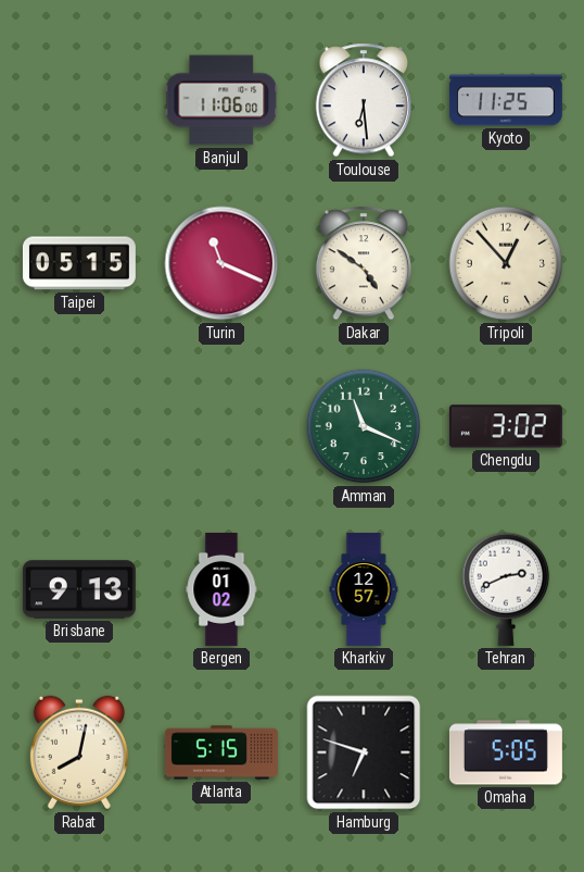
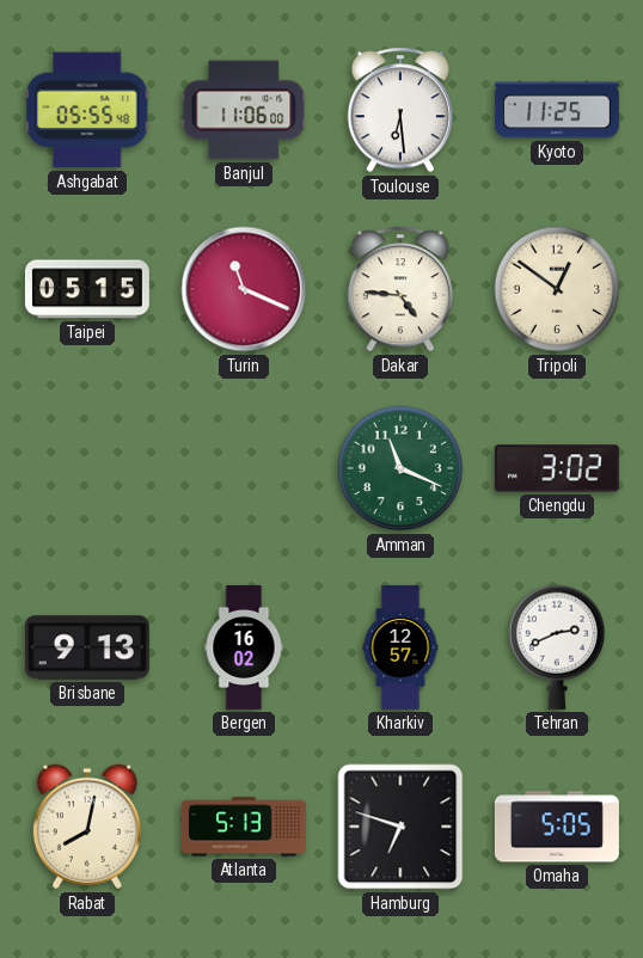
Ashgabat: none -> 05:55
Dakar: 4:51 -> 4:46
Tripoli: 12:53 -> 12:51
Bergen: 01:02 -> 16:02
Atlanta: 5:15 -> 5:13
